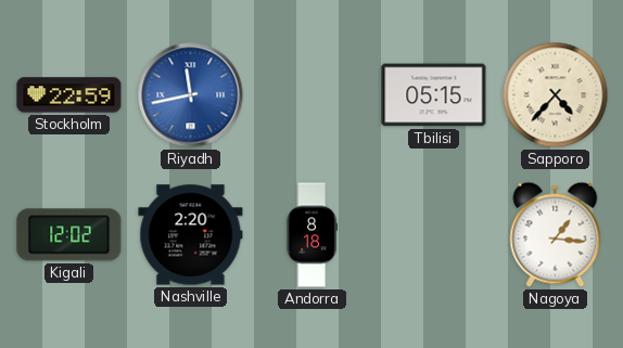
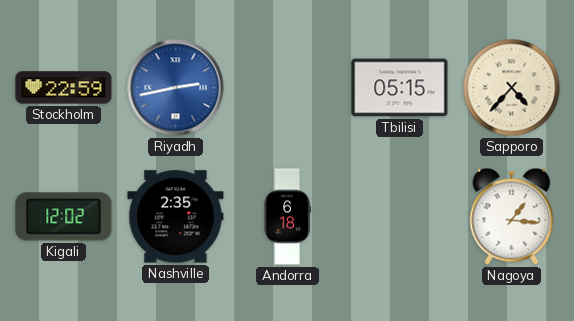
Riyadh: 11:43 -> 2:43
Nashville: 2:20 -> 2:35
Andorra: 8:18 -> 6:18
